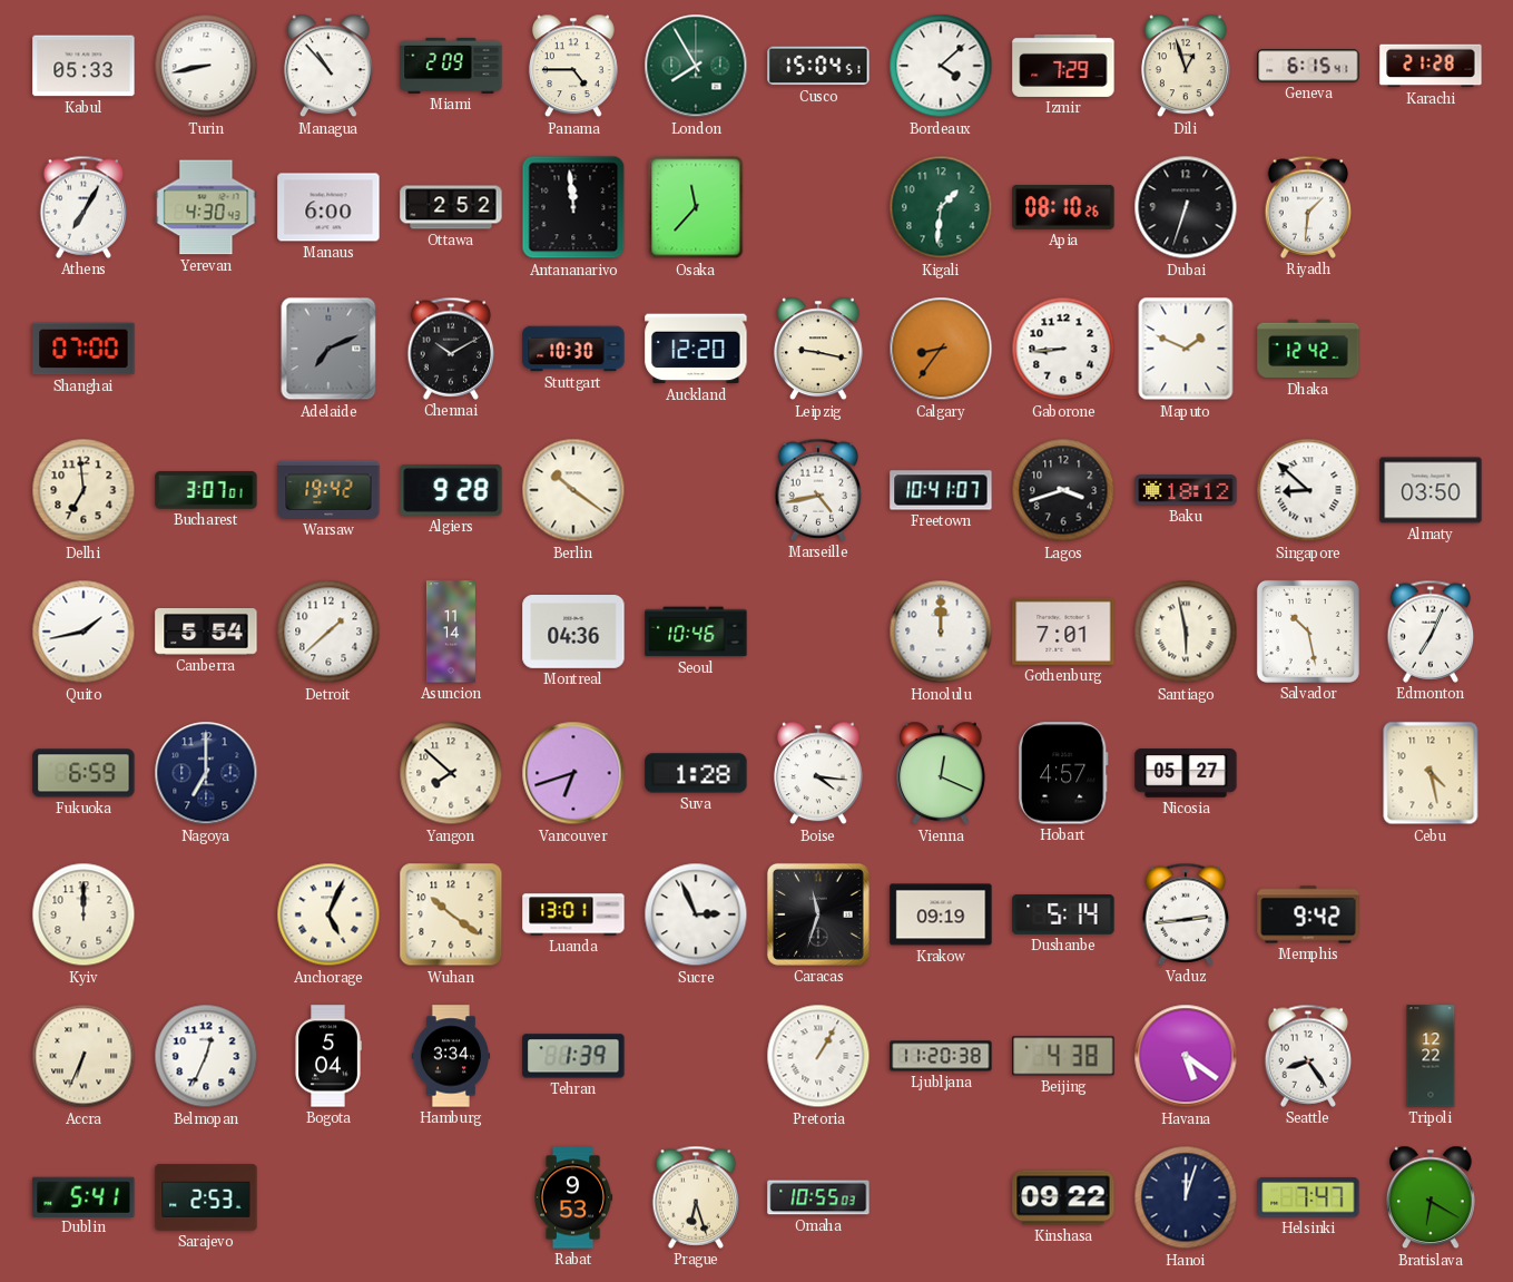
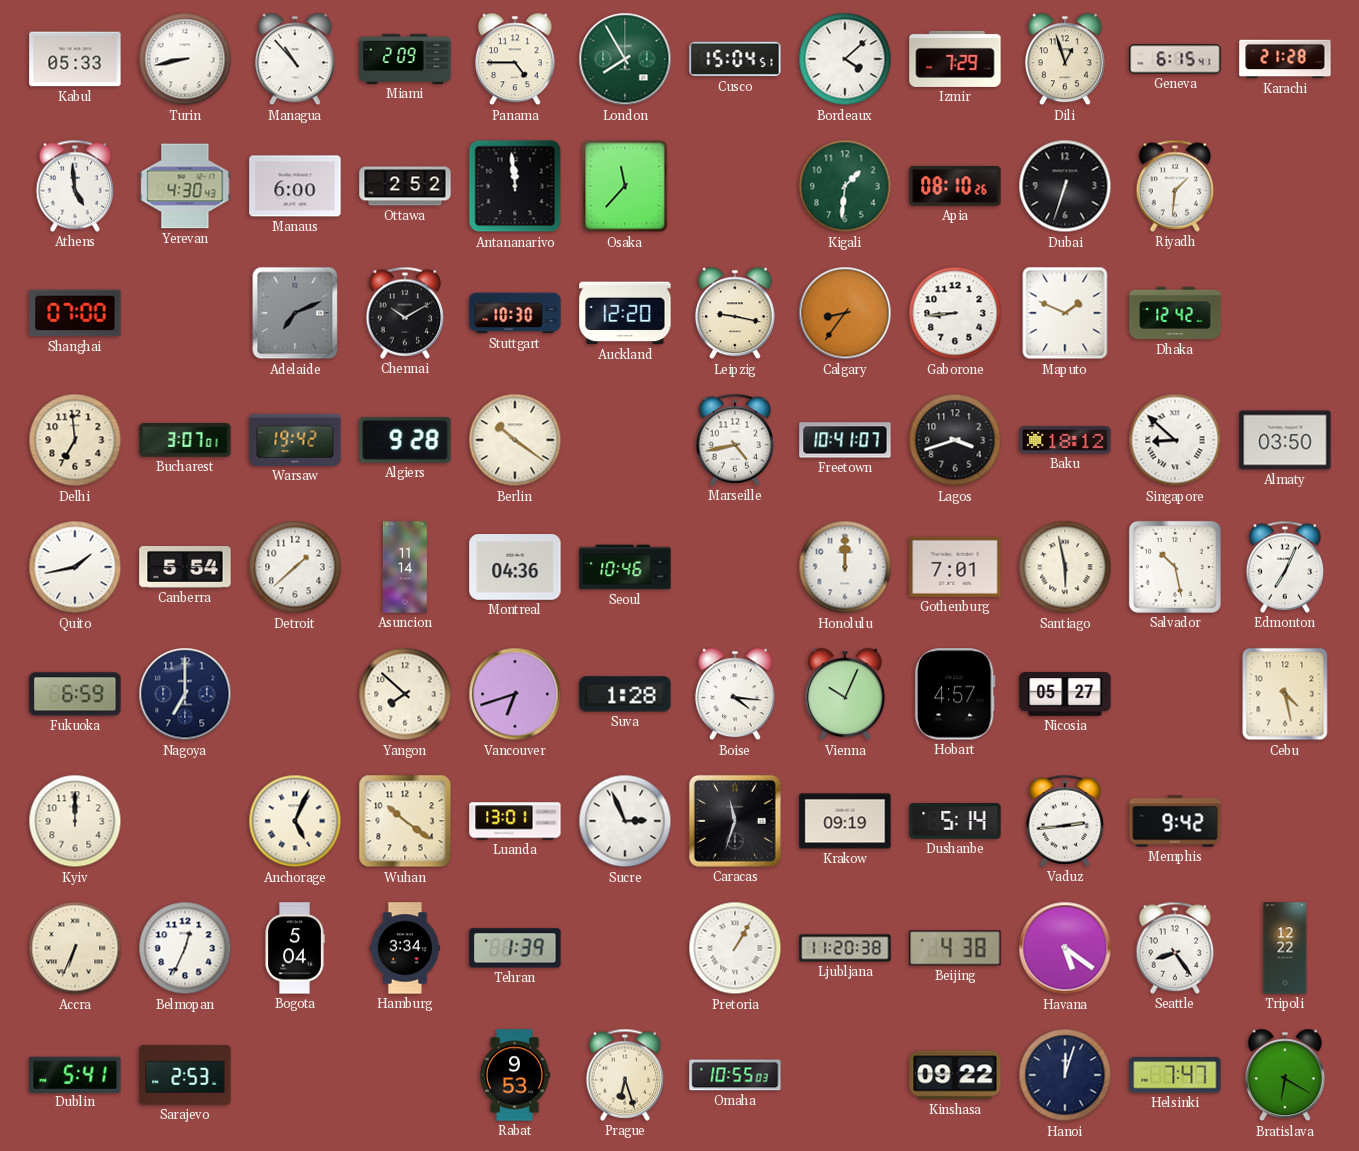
Athens: 7:05 -> 4:59
Vienna: 12:19 -> 10:04
